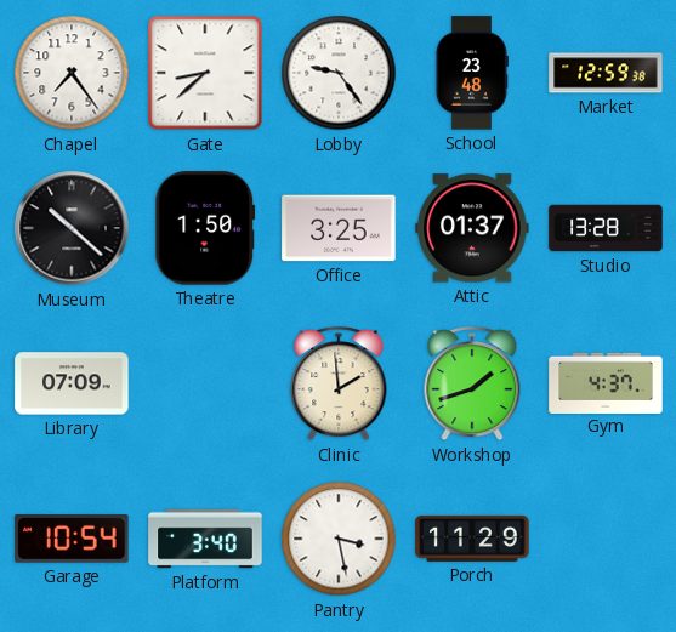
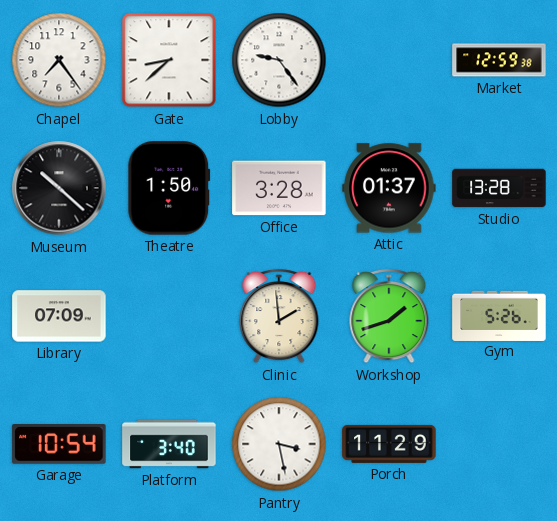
School: 23:48 -> none
Office: 3:25 -> 3:28
Gym: 4:37 -> 5:26
